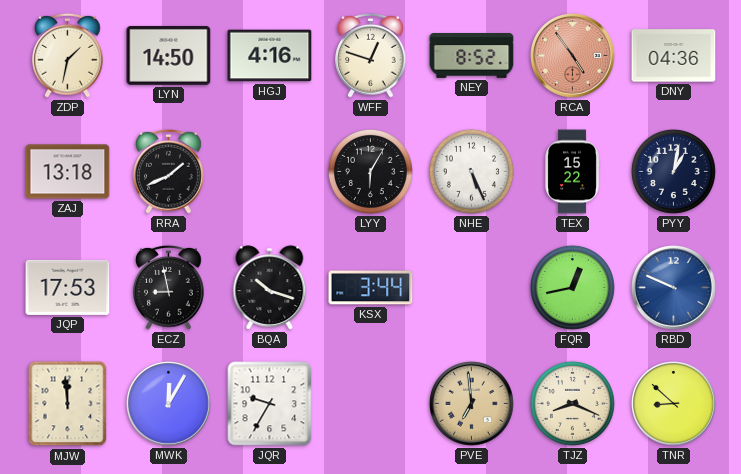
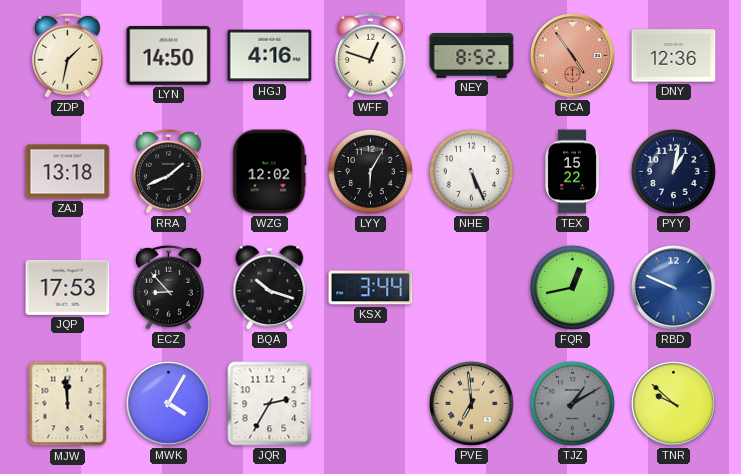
DNY: 04:36 -> 12:36
WZG: none -> 12:02
ECZ: 8:58 -> 8:53
MWK: 12:05 -> 4:05
JQR: 9:35 -> 2:35
TJZ: 8:19 -> 1:10
TJZ dial: cream -> grey
TNR: 8:52 -> 9:52
